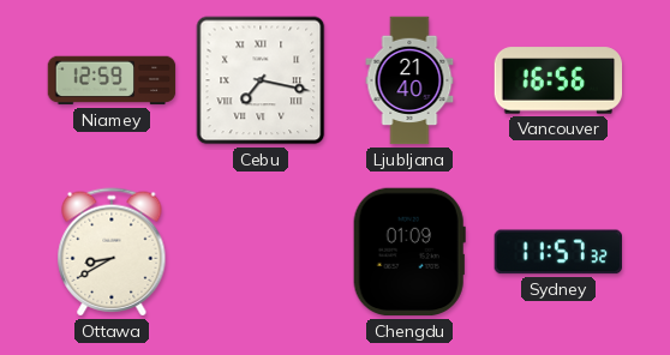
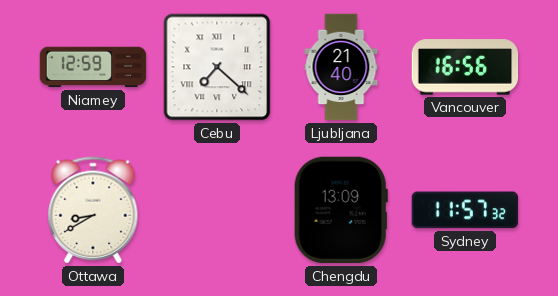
Cebu: 7:17 -> 7:22
Chengdu: 01:09 -> 13:09
